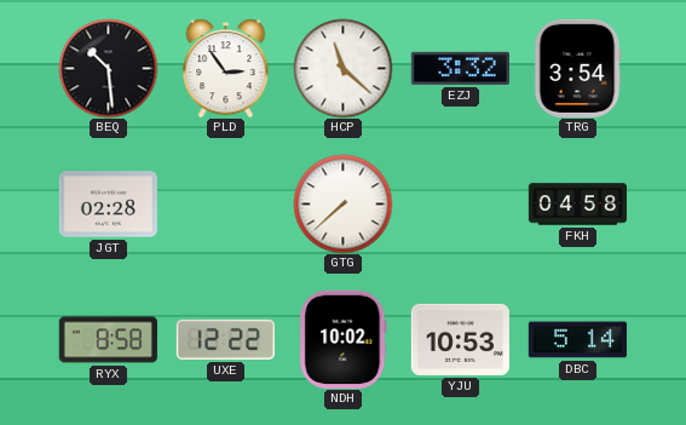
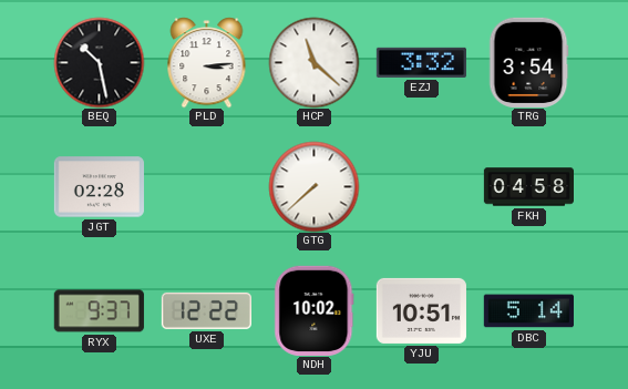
BEQ: 10:29 -> 10:28
PLD: 2:54 -> 3:14
RYX: 8:58 -> 9:37
YJU: 10:53 -> 10:51
